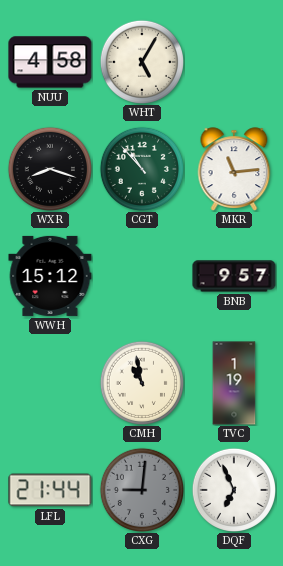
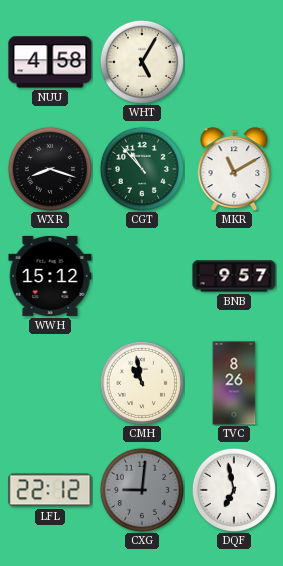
MKR: 11:14 -> 11:10
TVC: 1:19 -> 8:26
LFL: 21:44 -> 22:12
DQF: 6:56 -> 6:58
